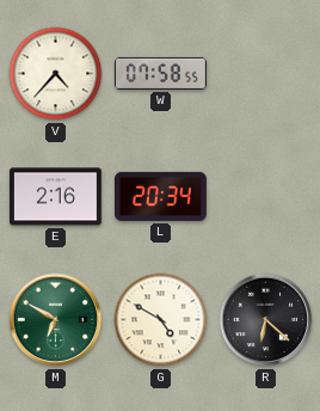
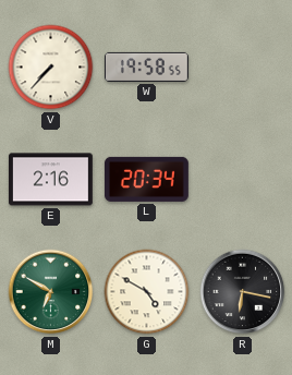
V: 4:37 -> 7:37
W: 07:58 -> 19:58
R: 6:22 -> 6:17
